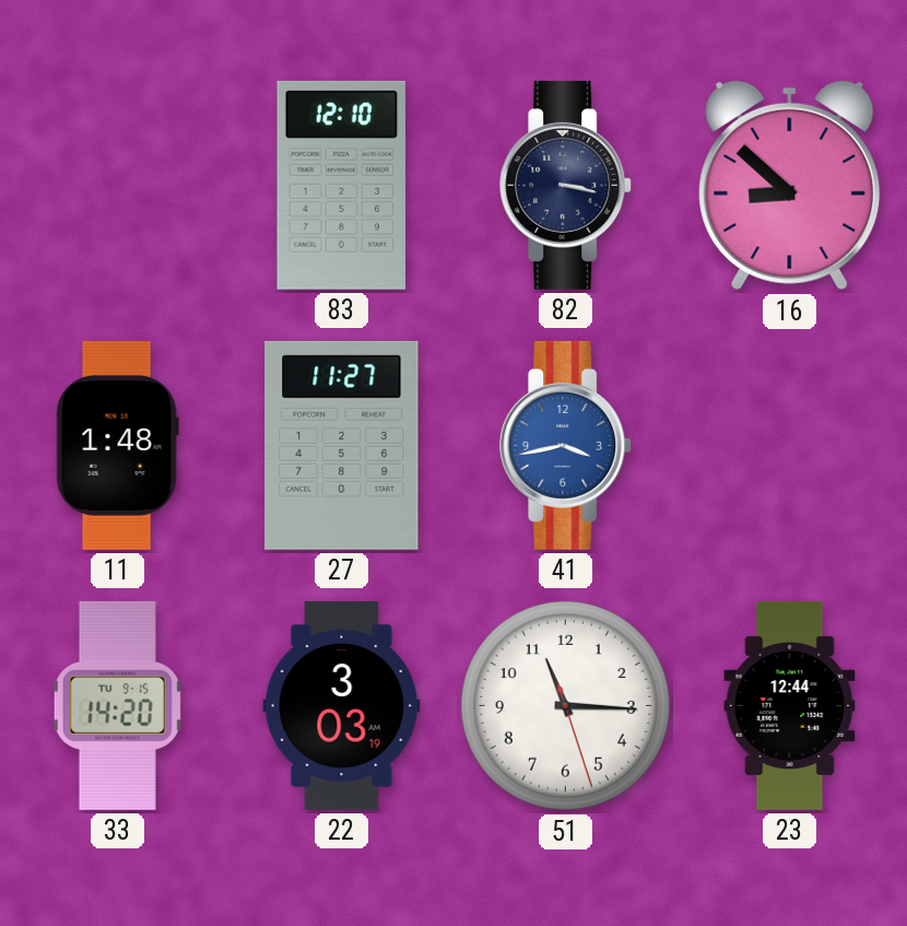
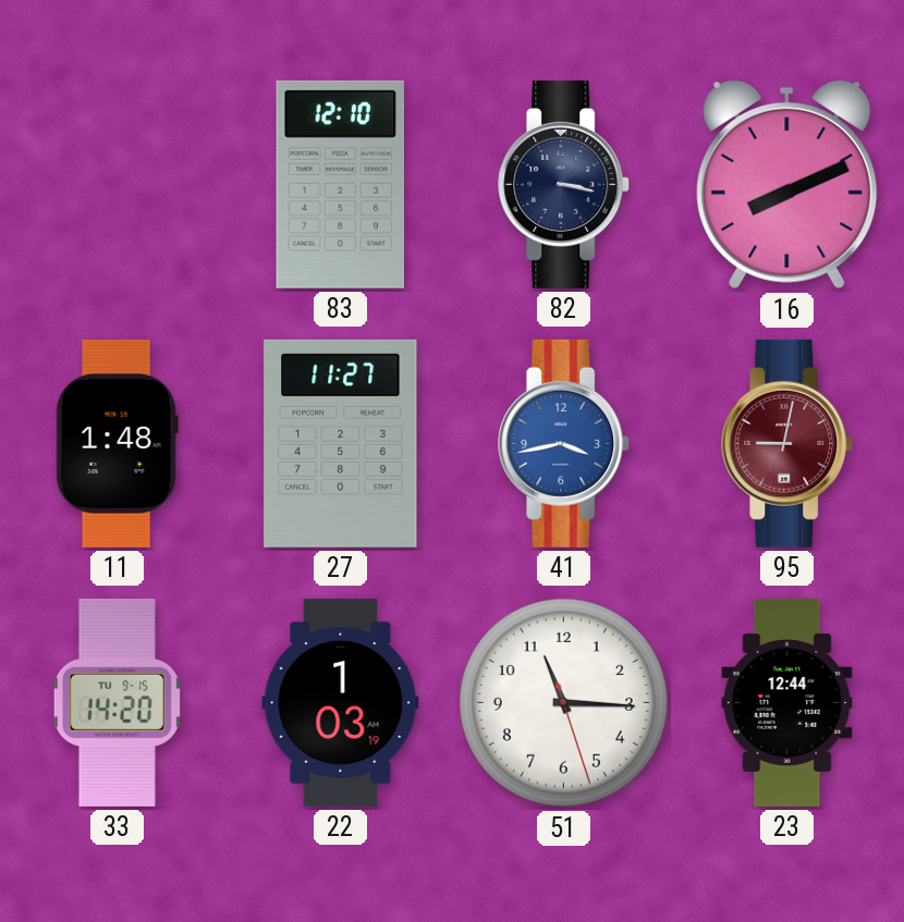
16: 8:52 -> 8:11
95: none -> 9:02
22: 3:03 -> 1:03
